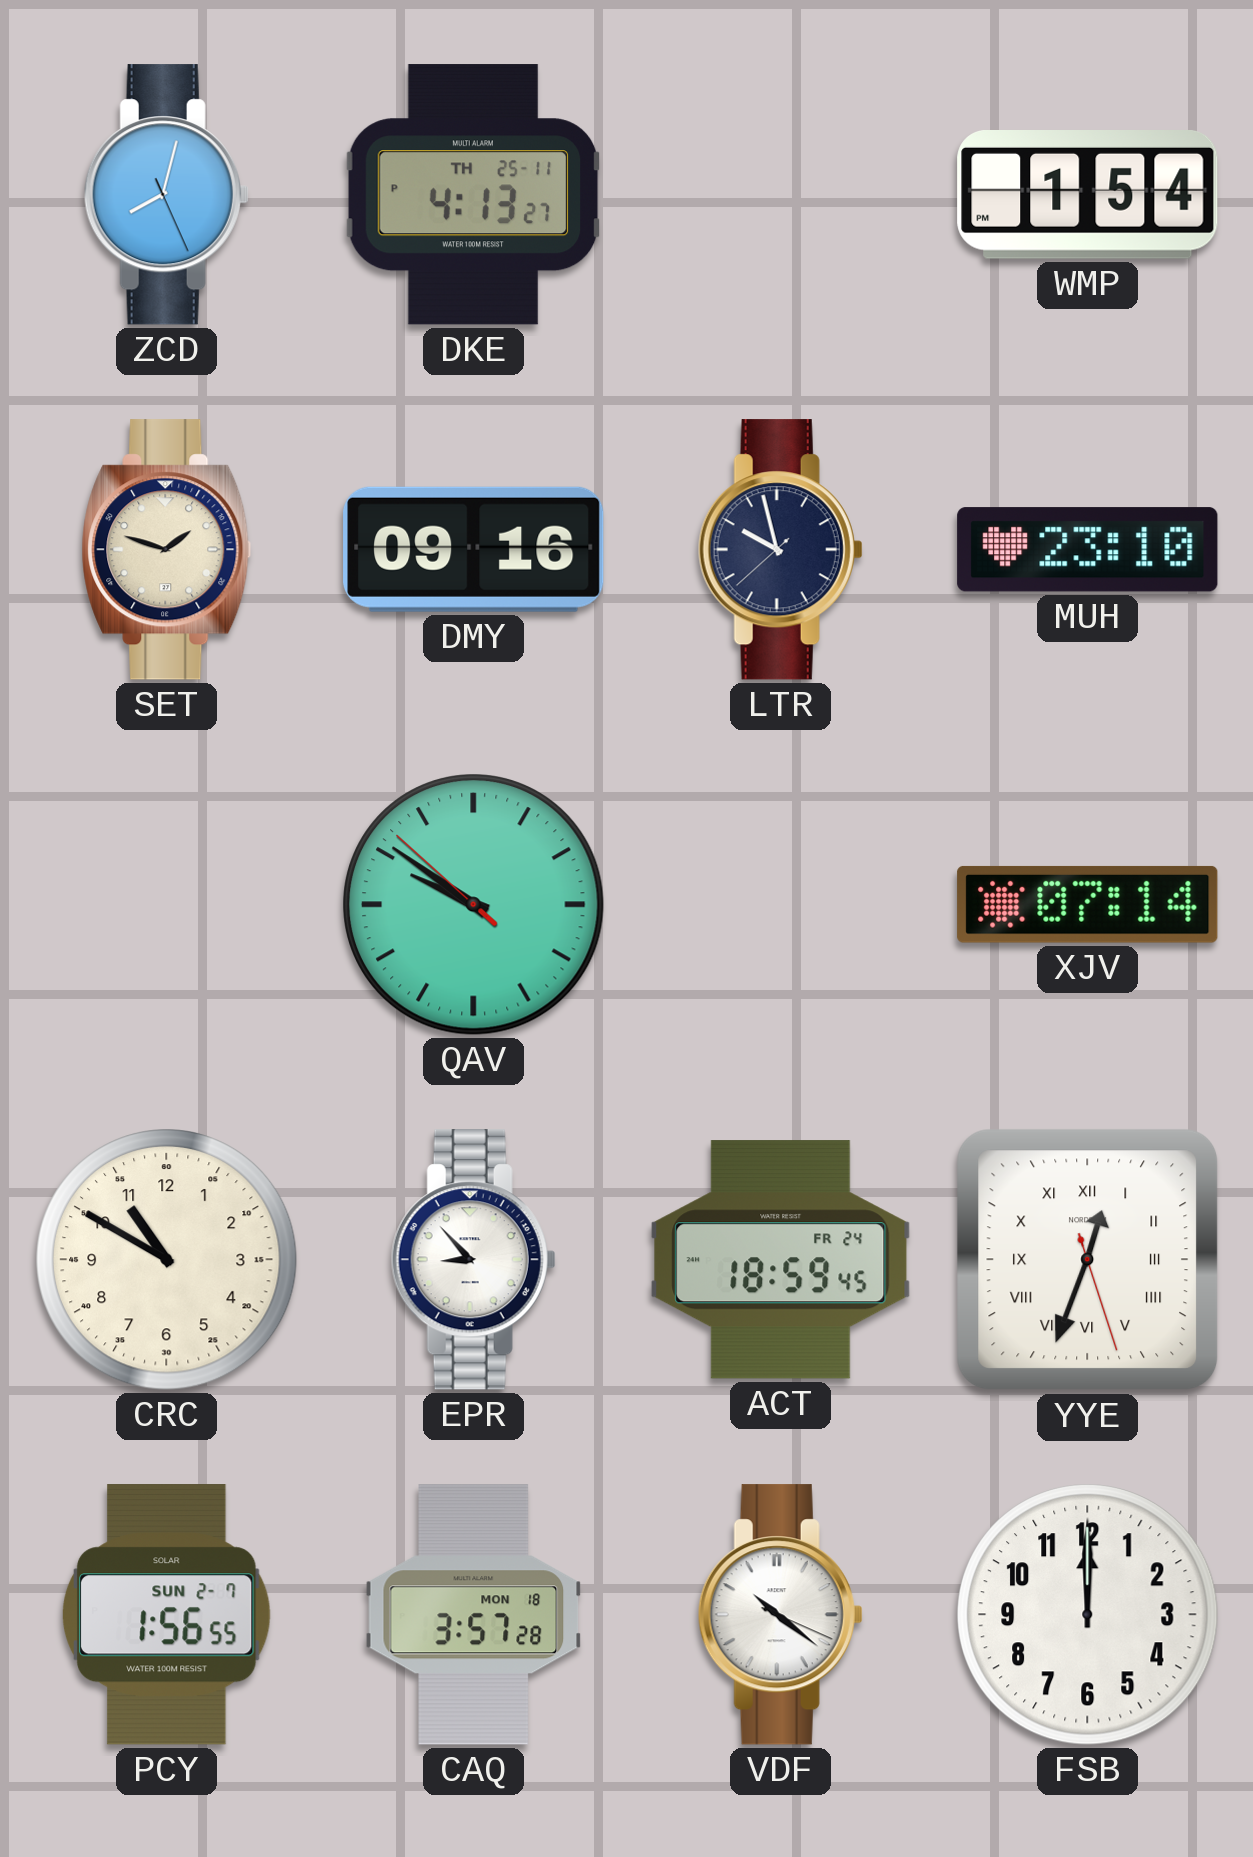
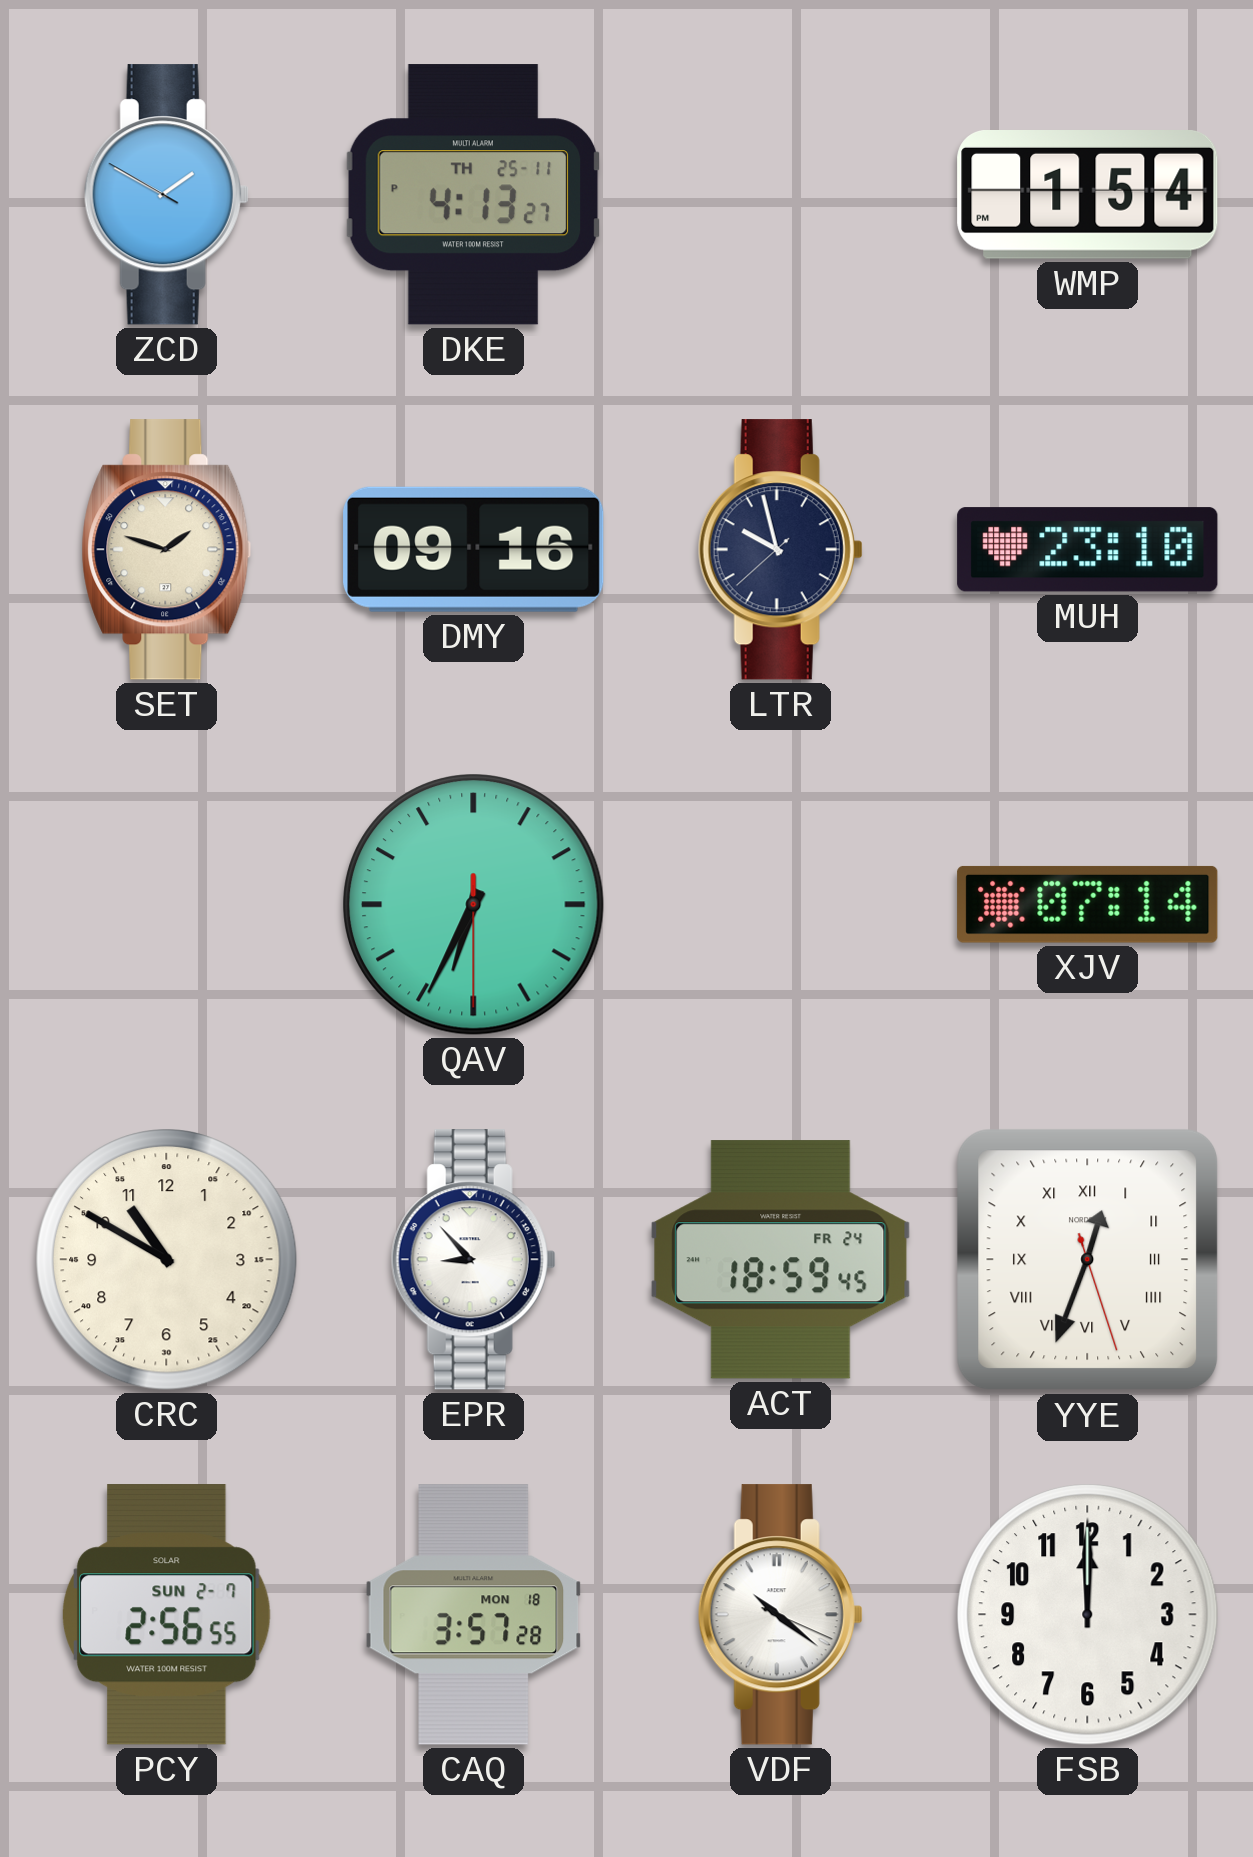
ZCD: 8:02 -> 1:49
QAV: 9:50 -> 6:34
PCY: 1:56 -> 2:56
